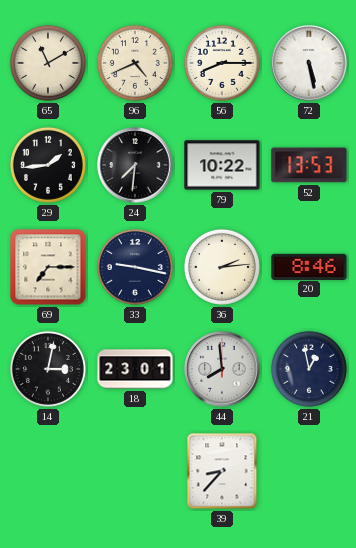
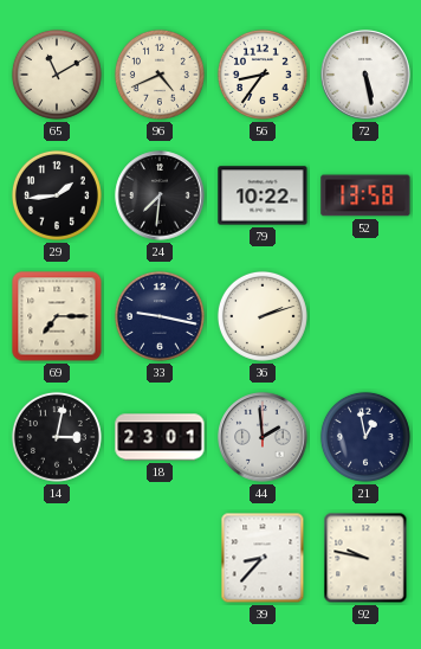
56: 8:15 -> 8:36
52: 13:53 -> 13:58
36: 2:14 -> 2:12
20: 8:46 -> none
44: 7:59 -> 1:59
92: none -> 9:47
